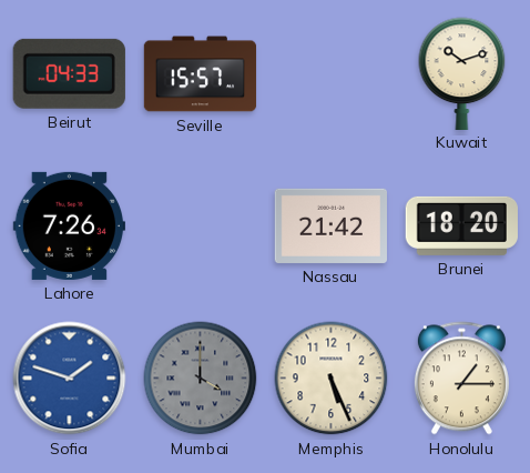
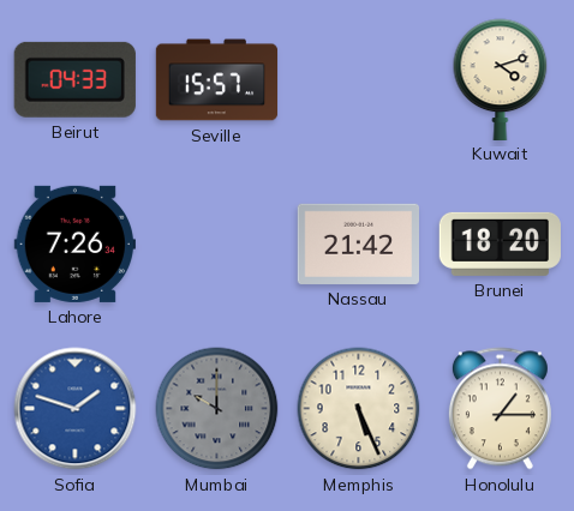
Kuwait: 10:12 -> 4:12
Mumbai: 4:00 -> 10:00
